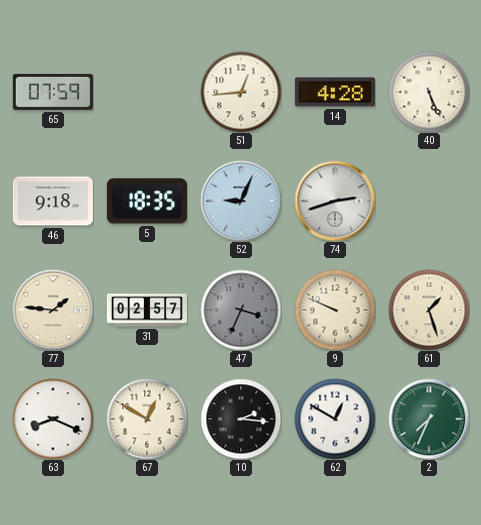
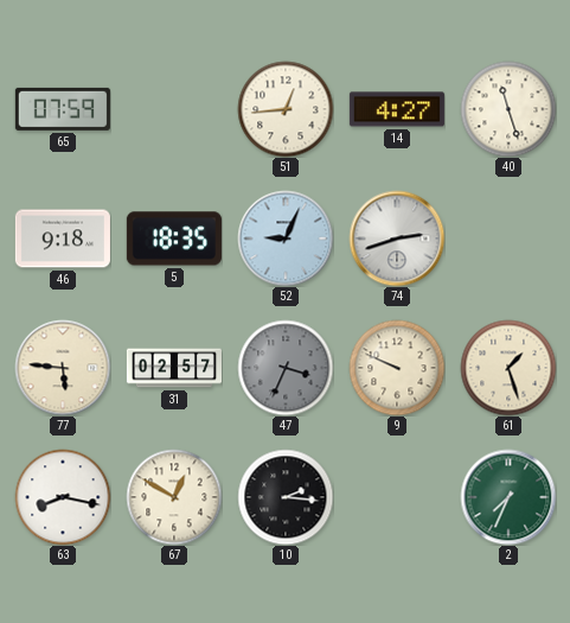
14: 4:28 -> 4:27
40: 5:26 -> 11:27
77: 1:46 -> 5:46
63: 8:19 -> 8:17
62: 12:50 -> none
